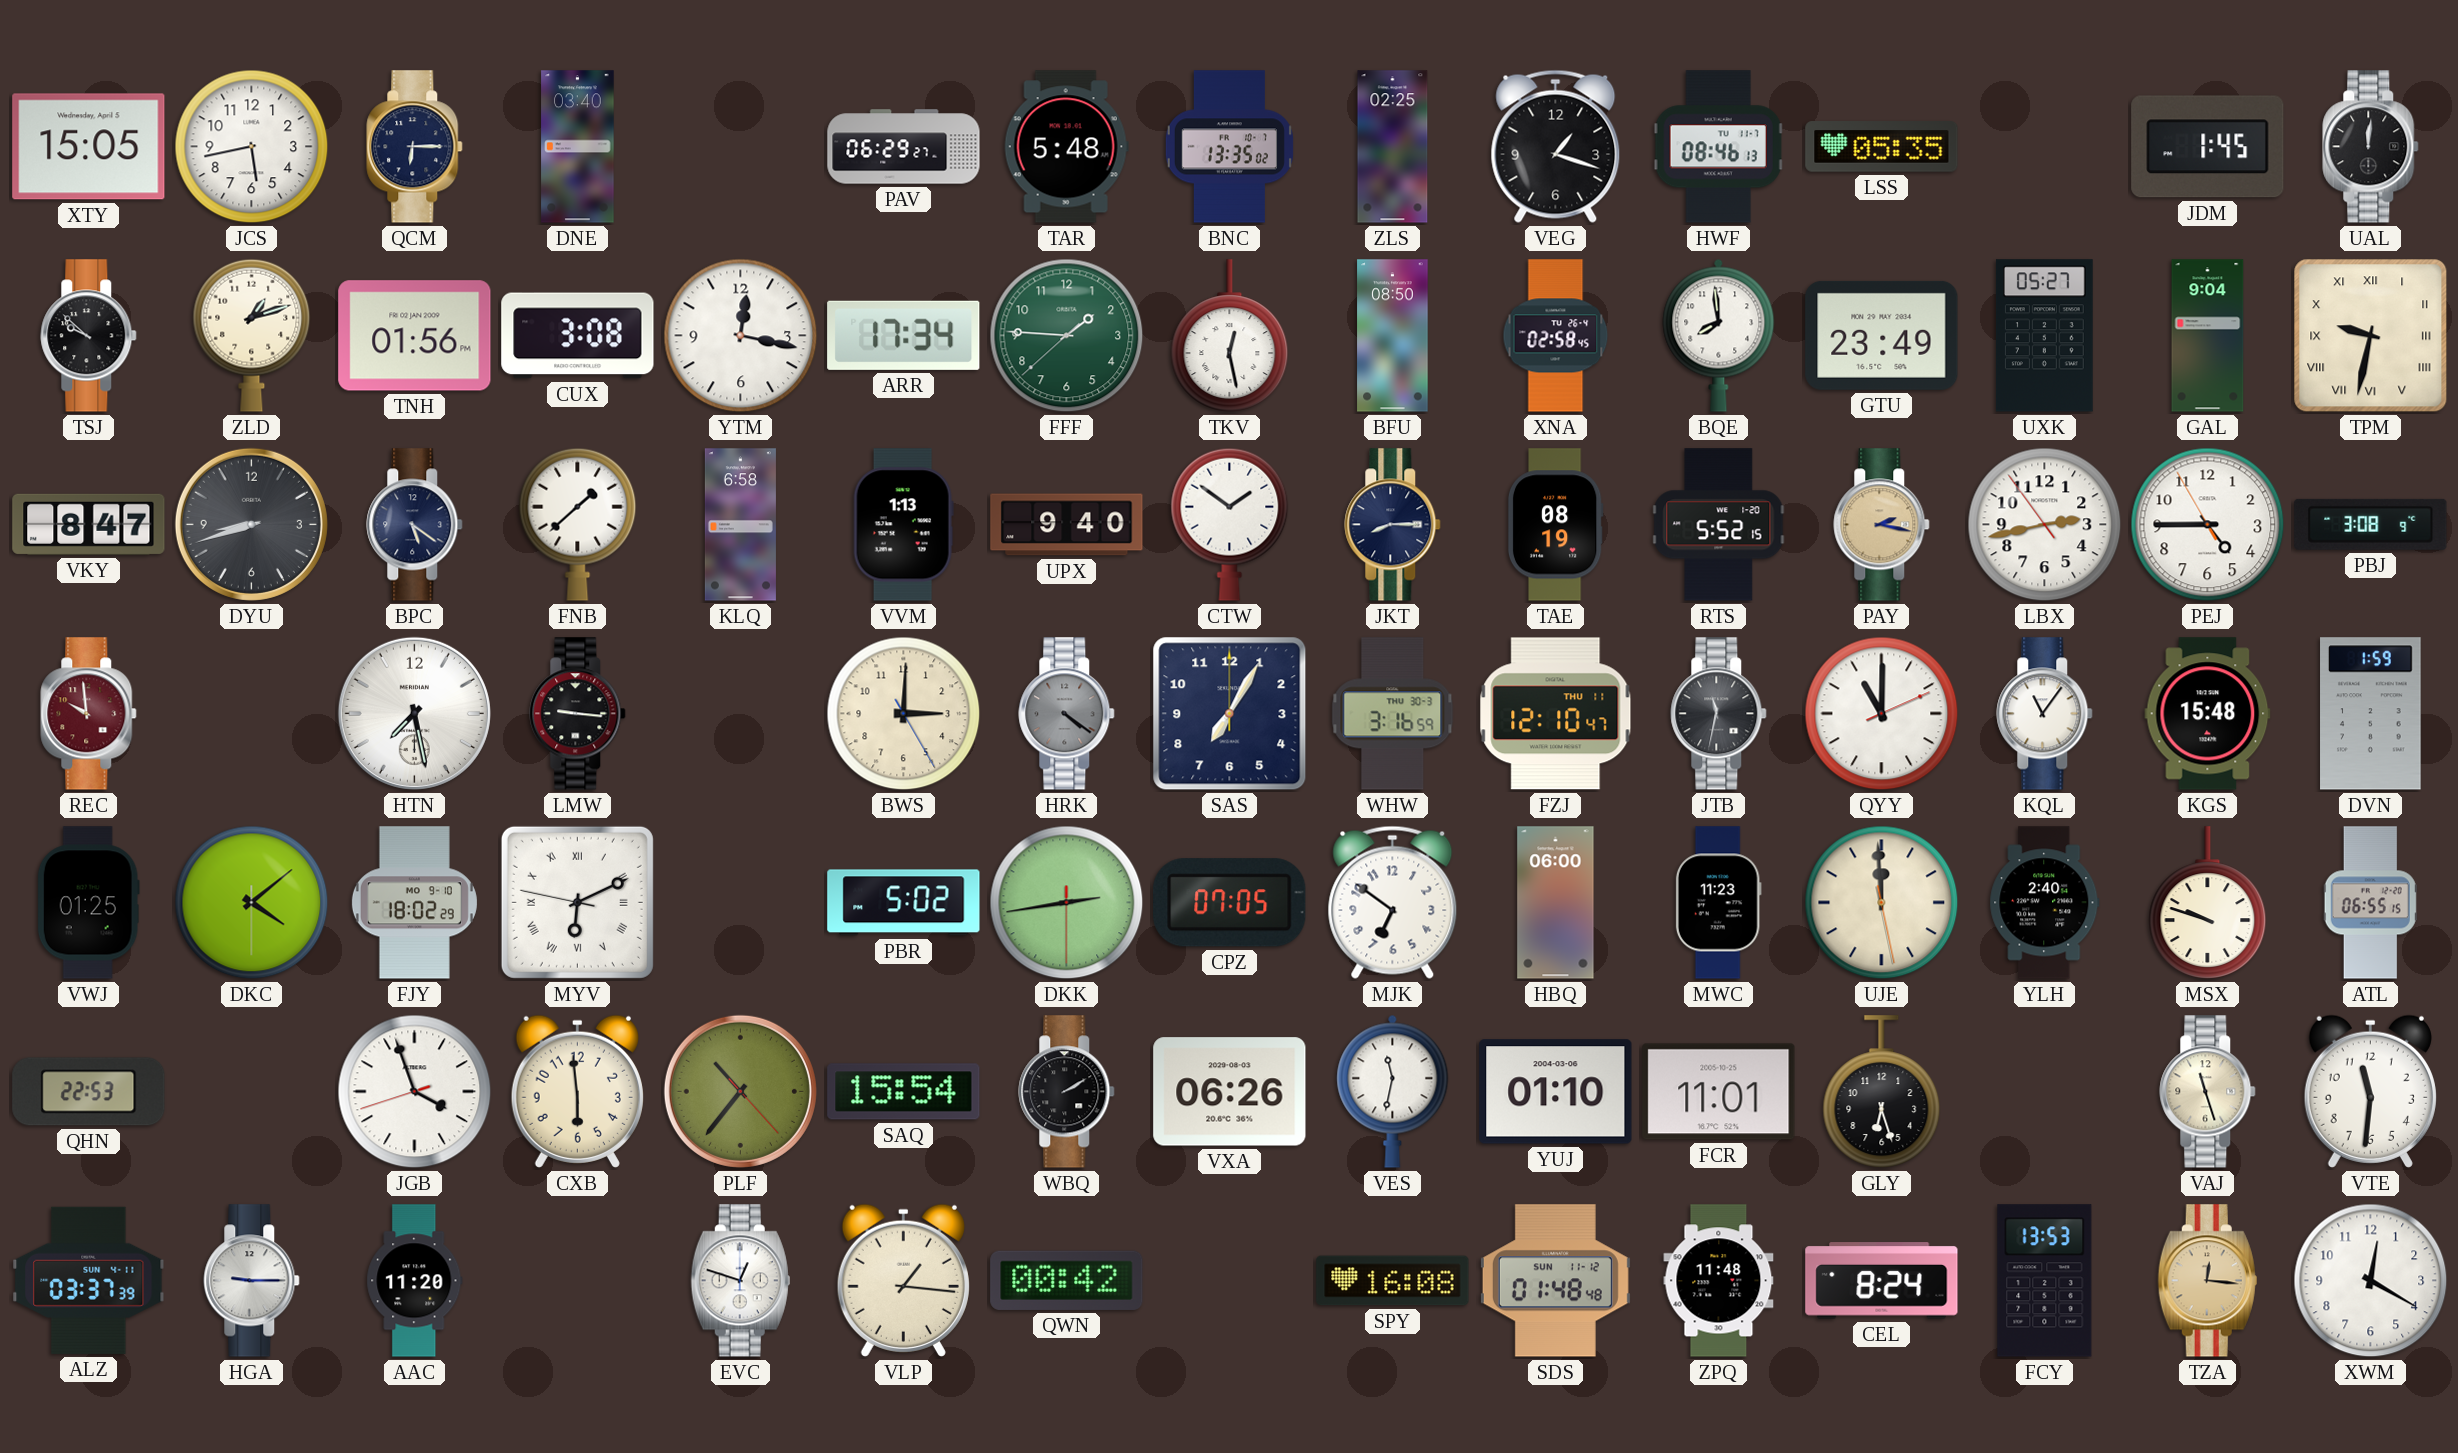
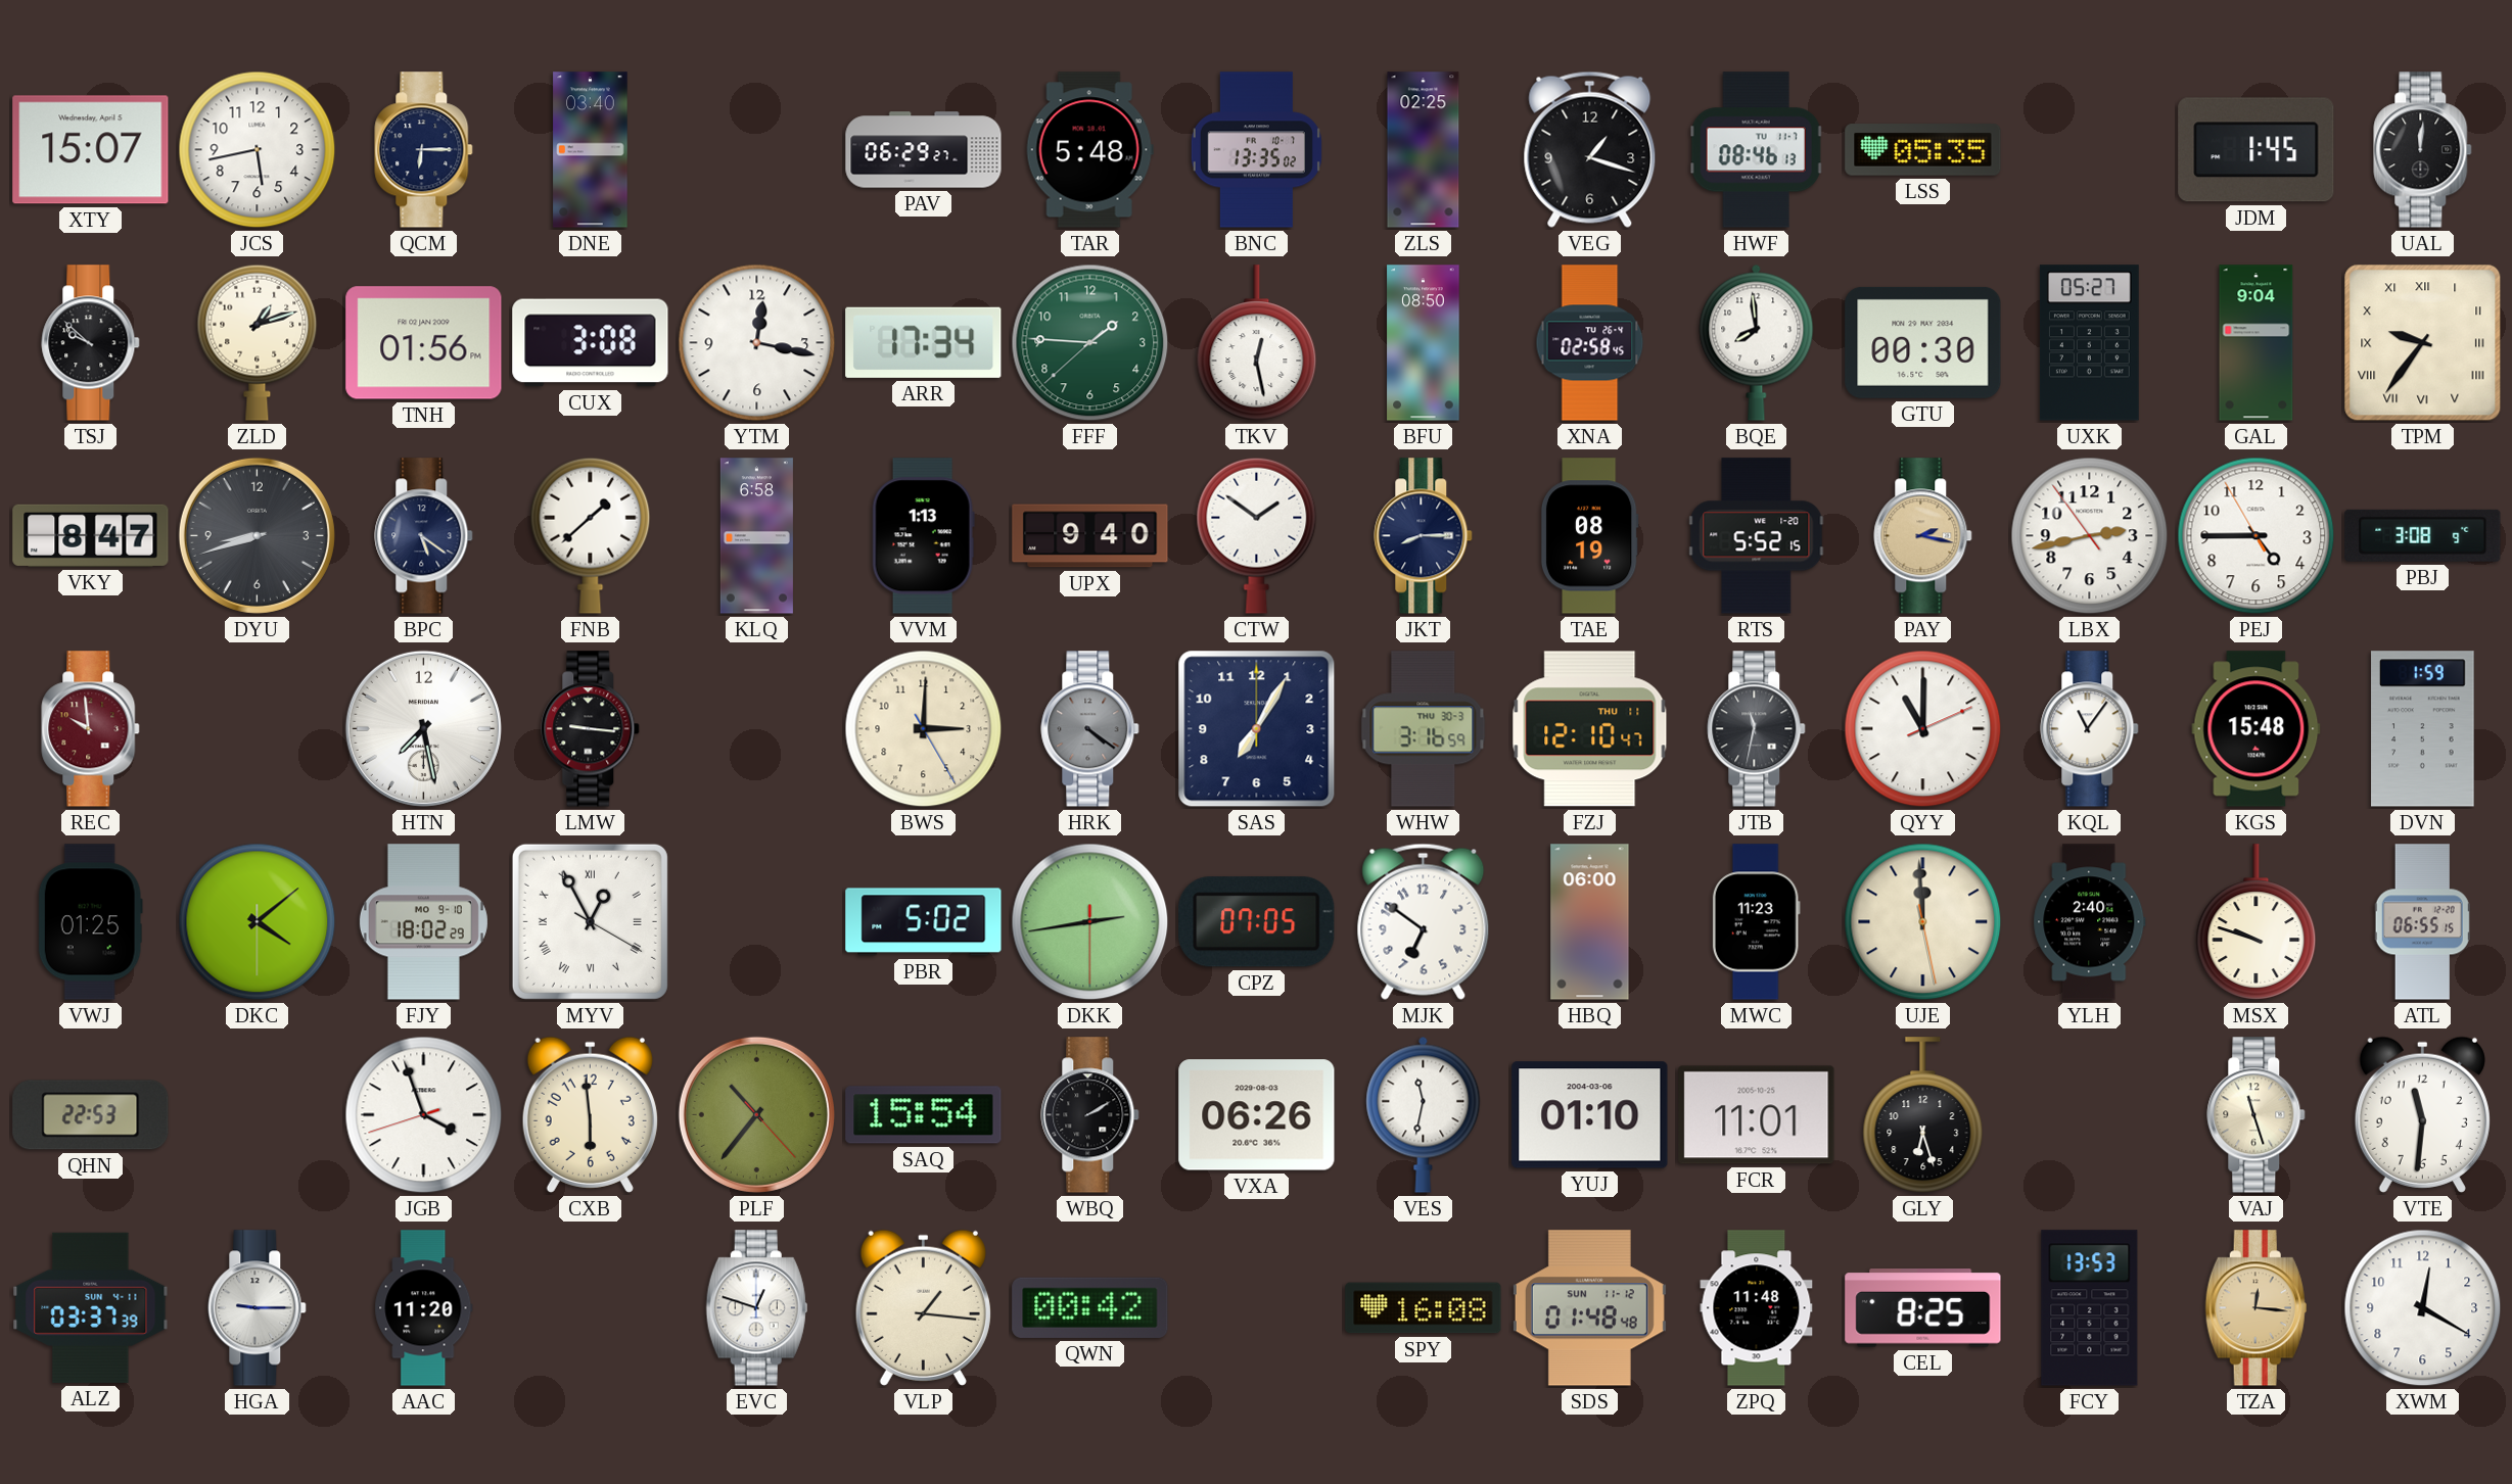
XTY: 15:05 -> 15:07
GTU: 23:49 -> 00:30
TPM: 9:32 -> 9:36
MYV: 6:10 -> 12:55
CEL: 8:24 -> 8:25
